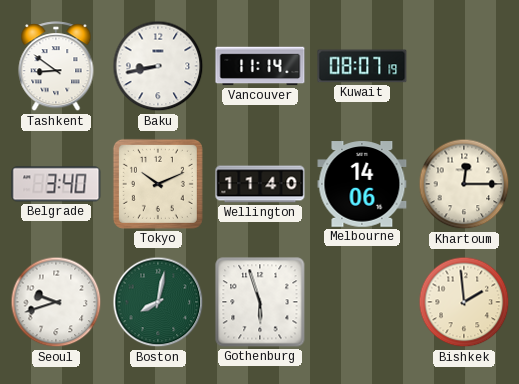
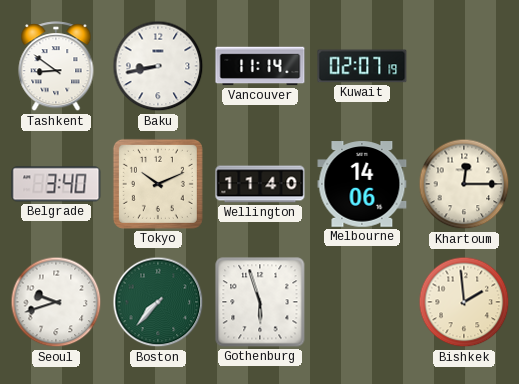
Kuwait: 08:07 -> 02:07
Boston: 8:02 -> 7:37
